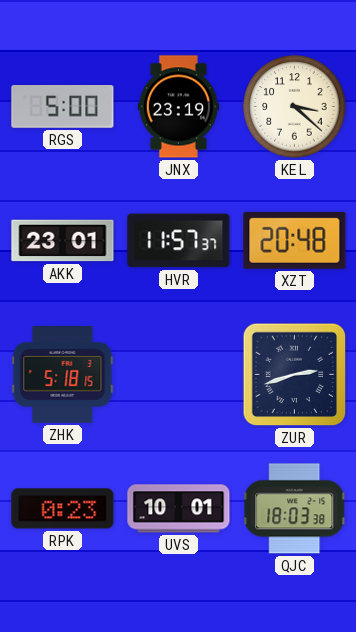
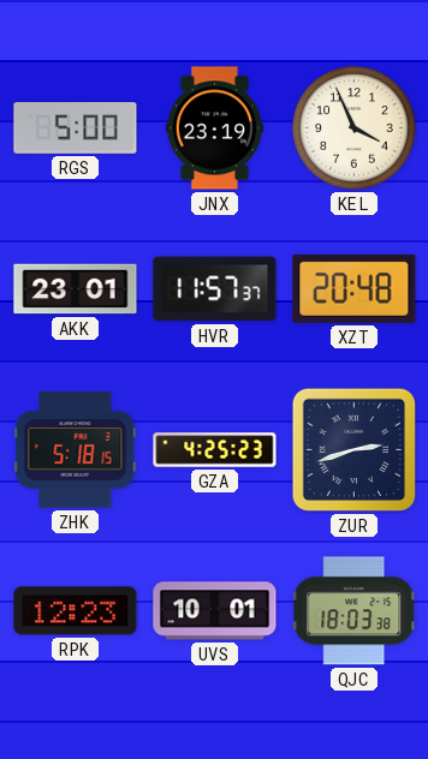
KEL: 3:22 -> 3:56
GZA: none -> 4:25
RPK: 0:23 -> 12:23
